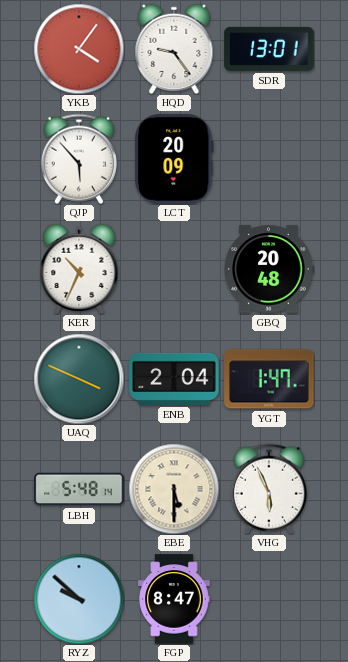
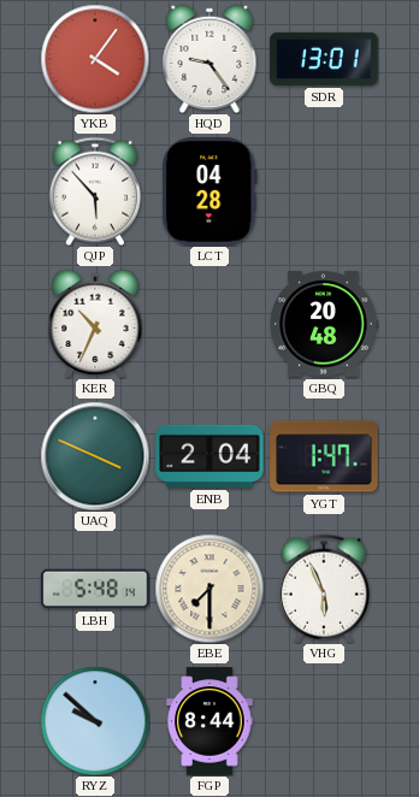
LCT: 20:09 -> 04:28
EBE: 5:30 -> 7:30
FGP: 8:47 -> 8:44
